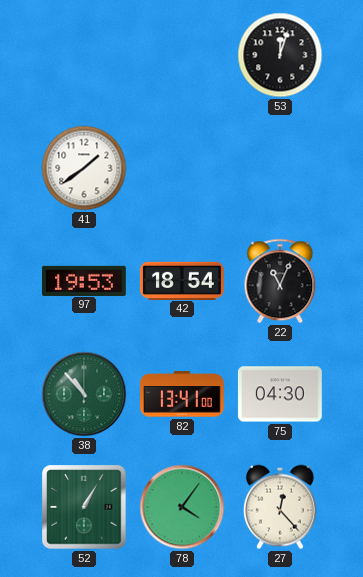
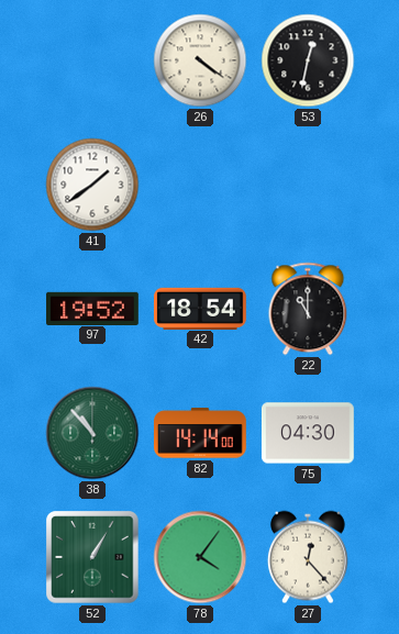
26: none -> 4:21
53: 12:03 -> 12:32
97: 19:53 -> 19:52
22: 11:04 -> 11:00
82: 13:41 -> 14:14
